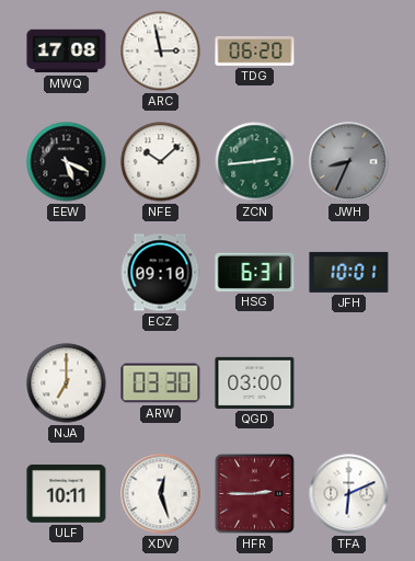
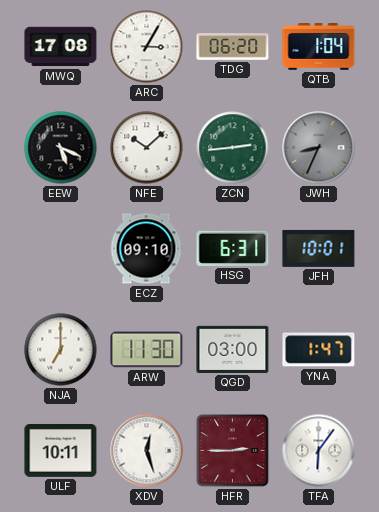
ARC: 2:58 -> 3:05
QTB: none -> 1:04
ARW: 03:30 -> 11:30
YNA: none -> 1:47
TFA: 6:11 -> 6:06
